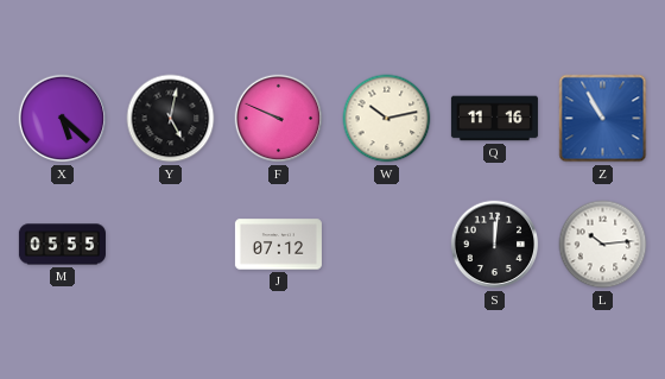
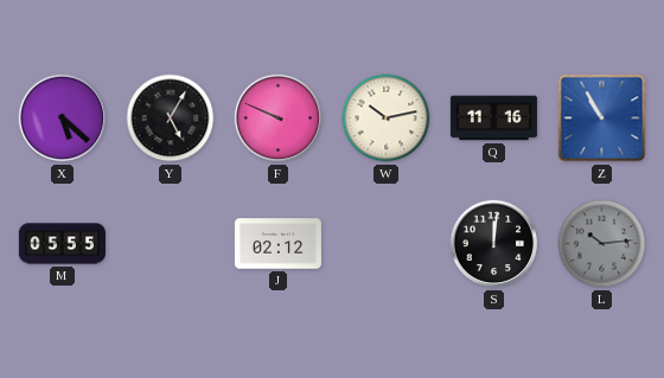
Y: 5:02 -> 5:05
J: 07:12 -> 02:12
L dial: white -> grey
